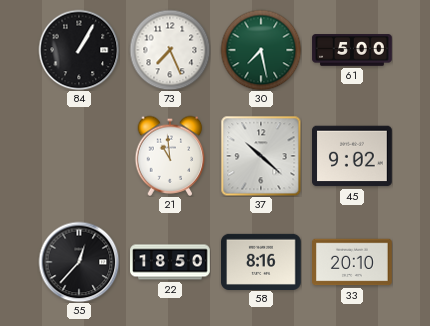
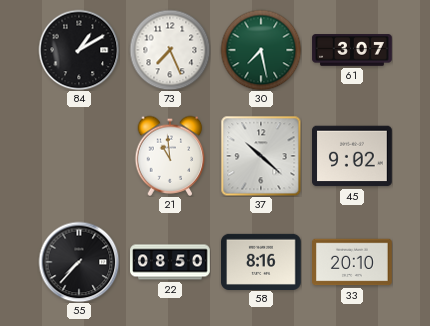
84: 1:05 -> 1:10
61: 5:00 -> 3:07
55: 12:37 -> 7:37
22: 18:50 -> 08:50
